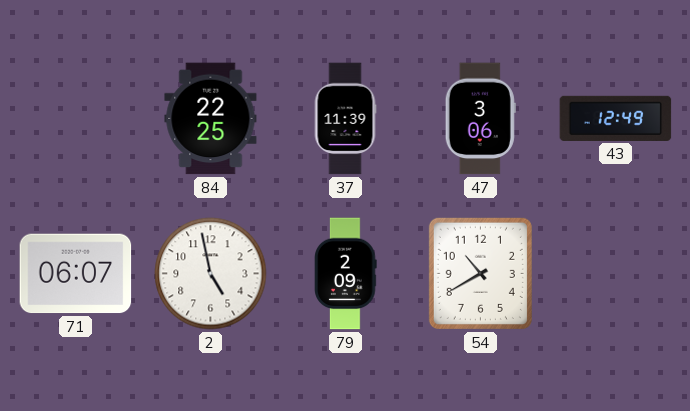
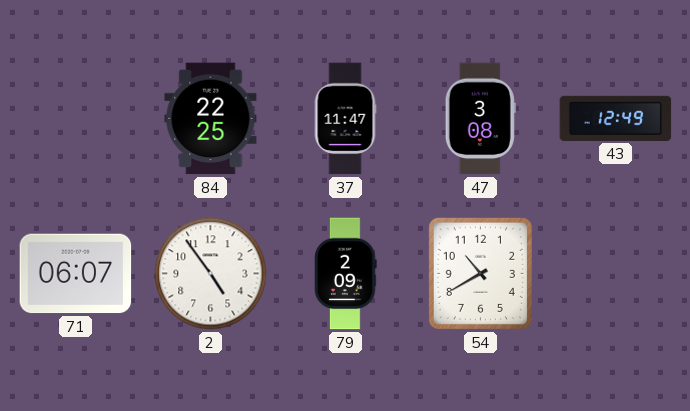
37: 11:39 -> 11:47
47: 3:06 -> 3:08
2: 4:58 -> 4:54
